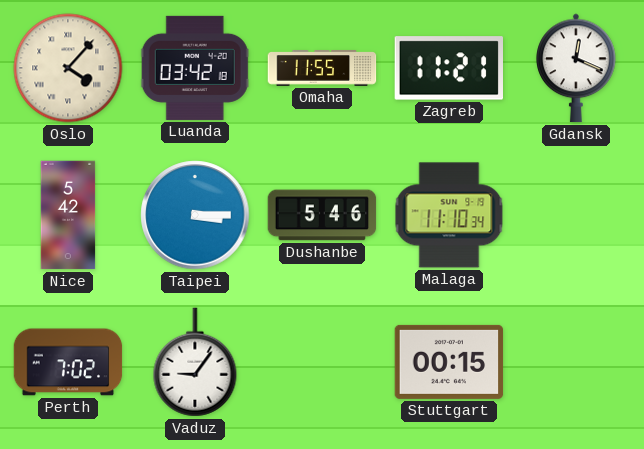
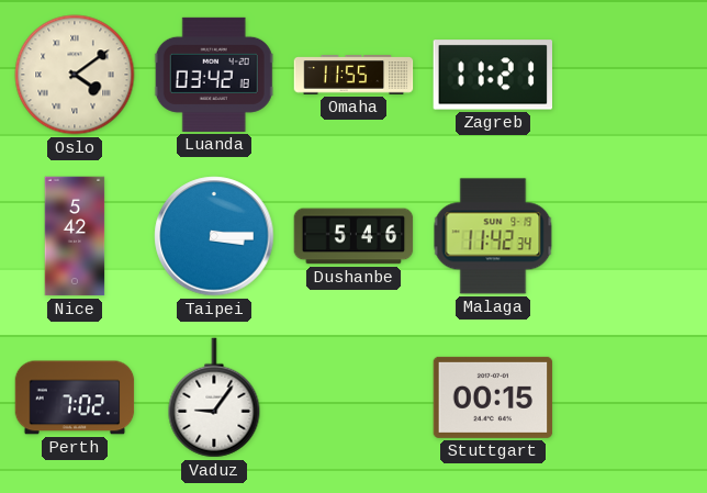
Oslo: 4:07 -> 4:09
Gdansk: 12:19 -> none
Malaga: 11:10 -> 11:42
